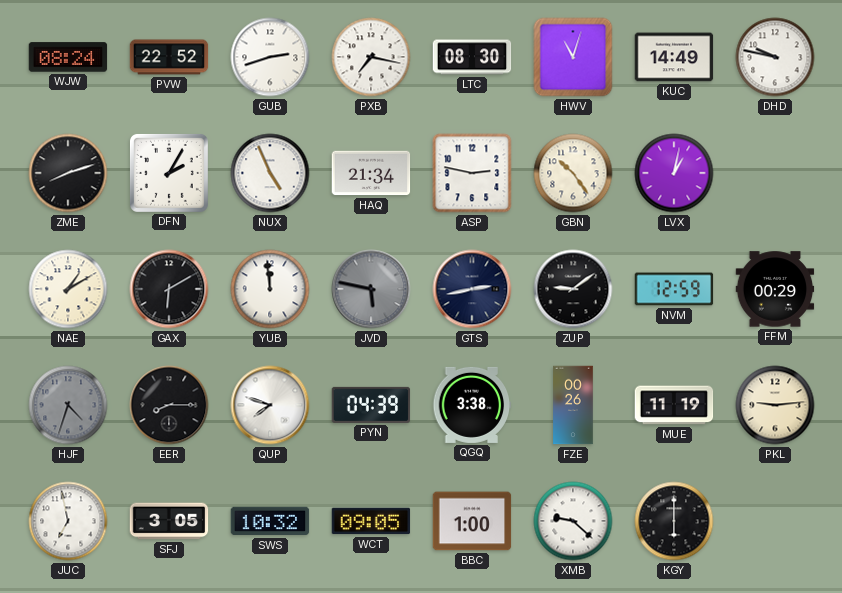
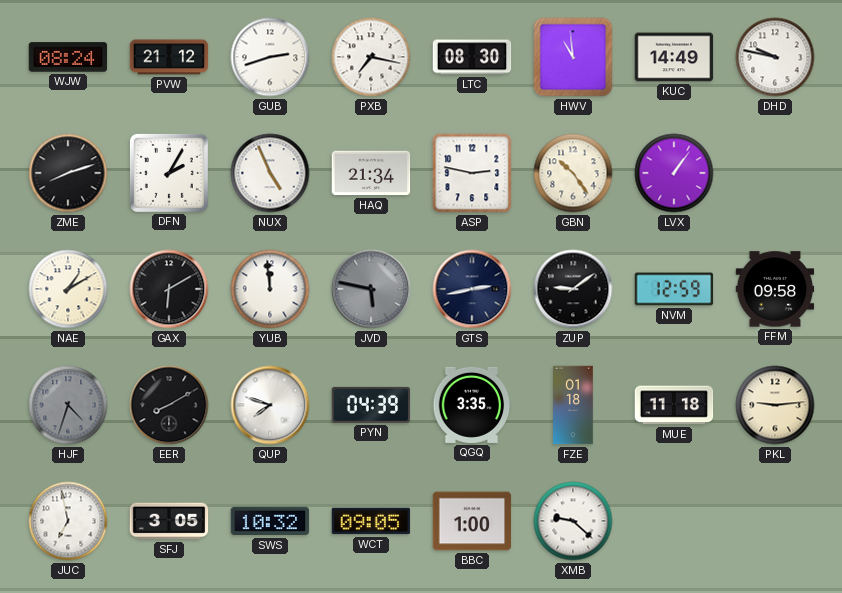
PVW: 22:52 -> 21:12
HWV: 11:03 -> 10:59
LVX: 1:02 -> 1:06
FFM: 00:29 -> 09:58
EER: 8:15 -> 8:10
QGQ: 3:38 -> 3:35
FZE: 00:26 -> 01:18
MUE: 11:19 -> 11:18
KGY: 6:00 -> none
